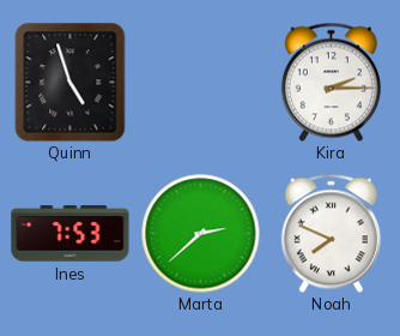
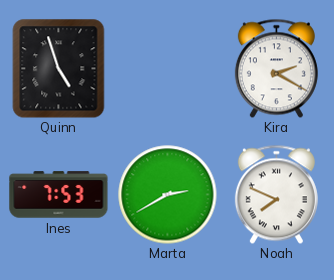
Kira: 2:15 -> 2:20
Marta: 2:38 -> 2:40
